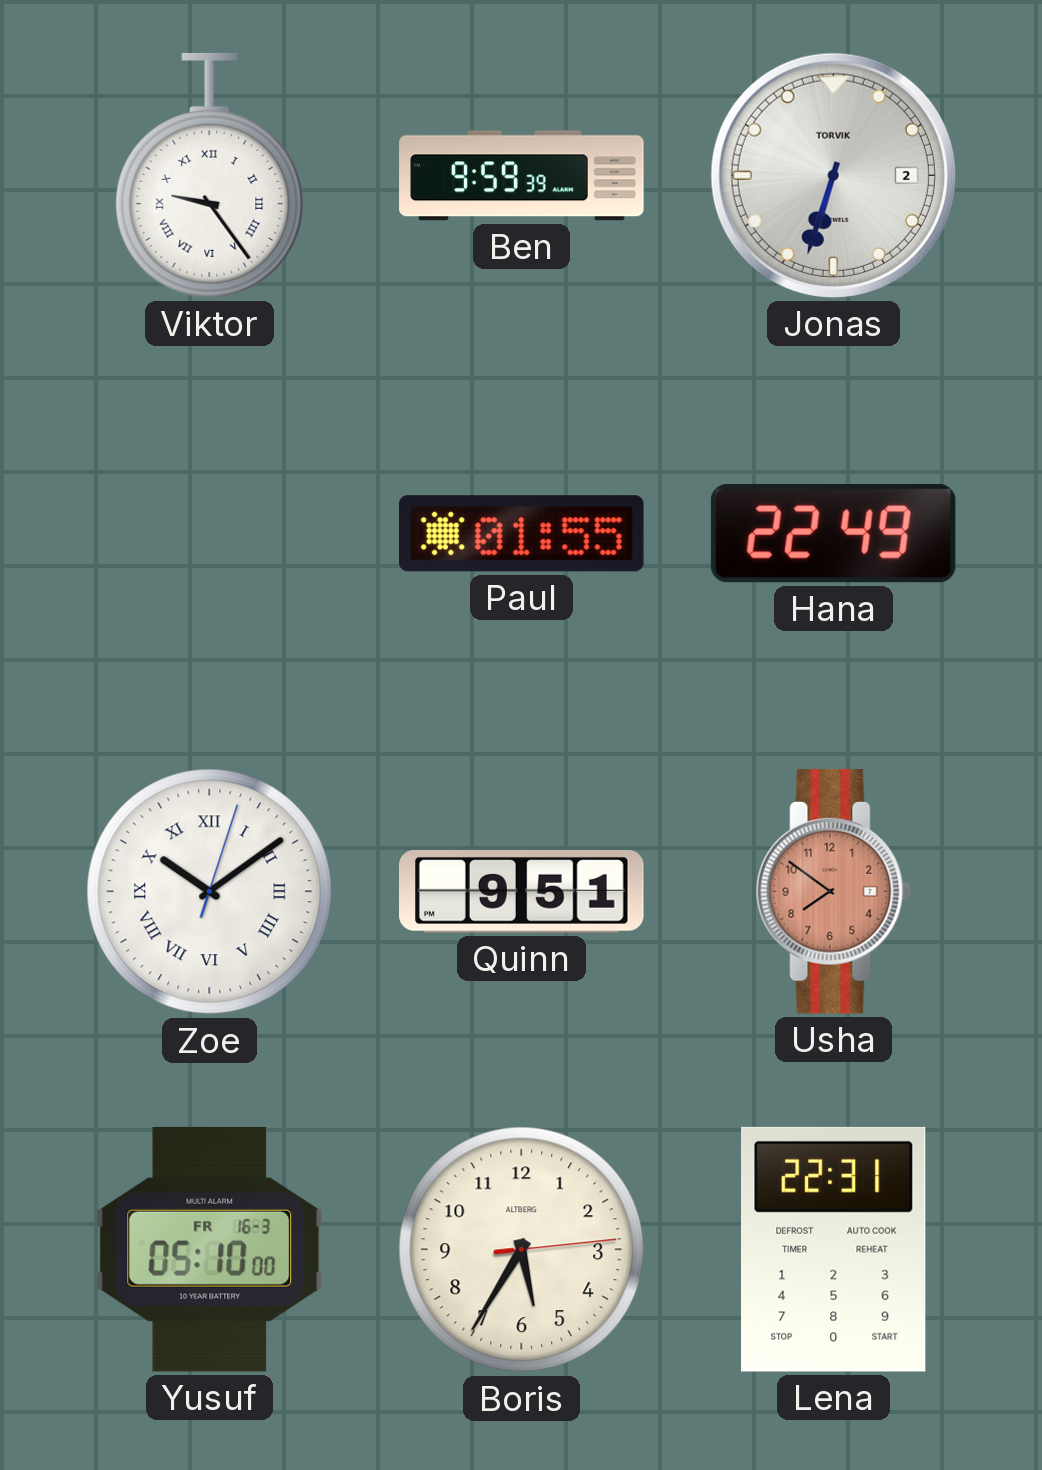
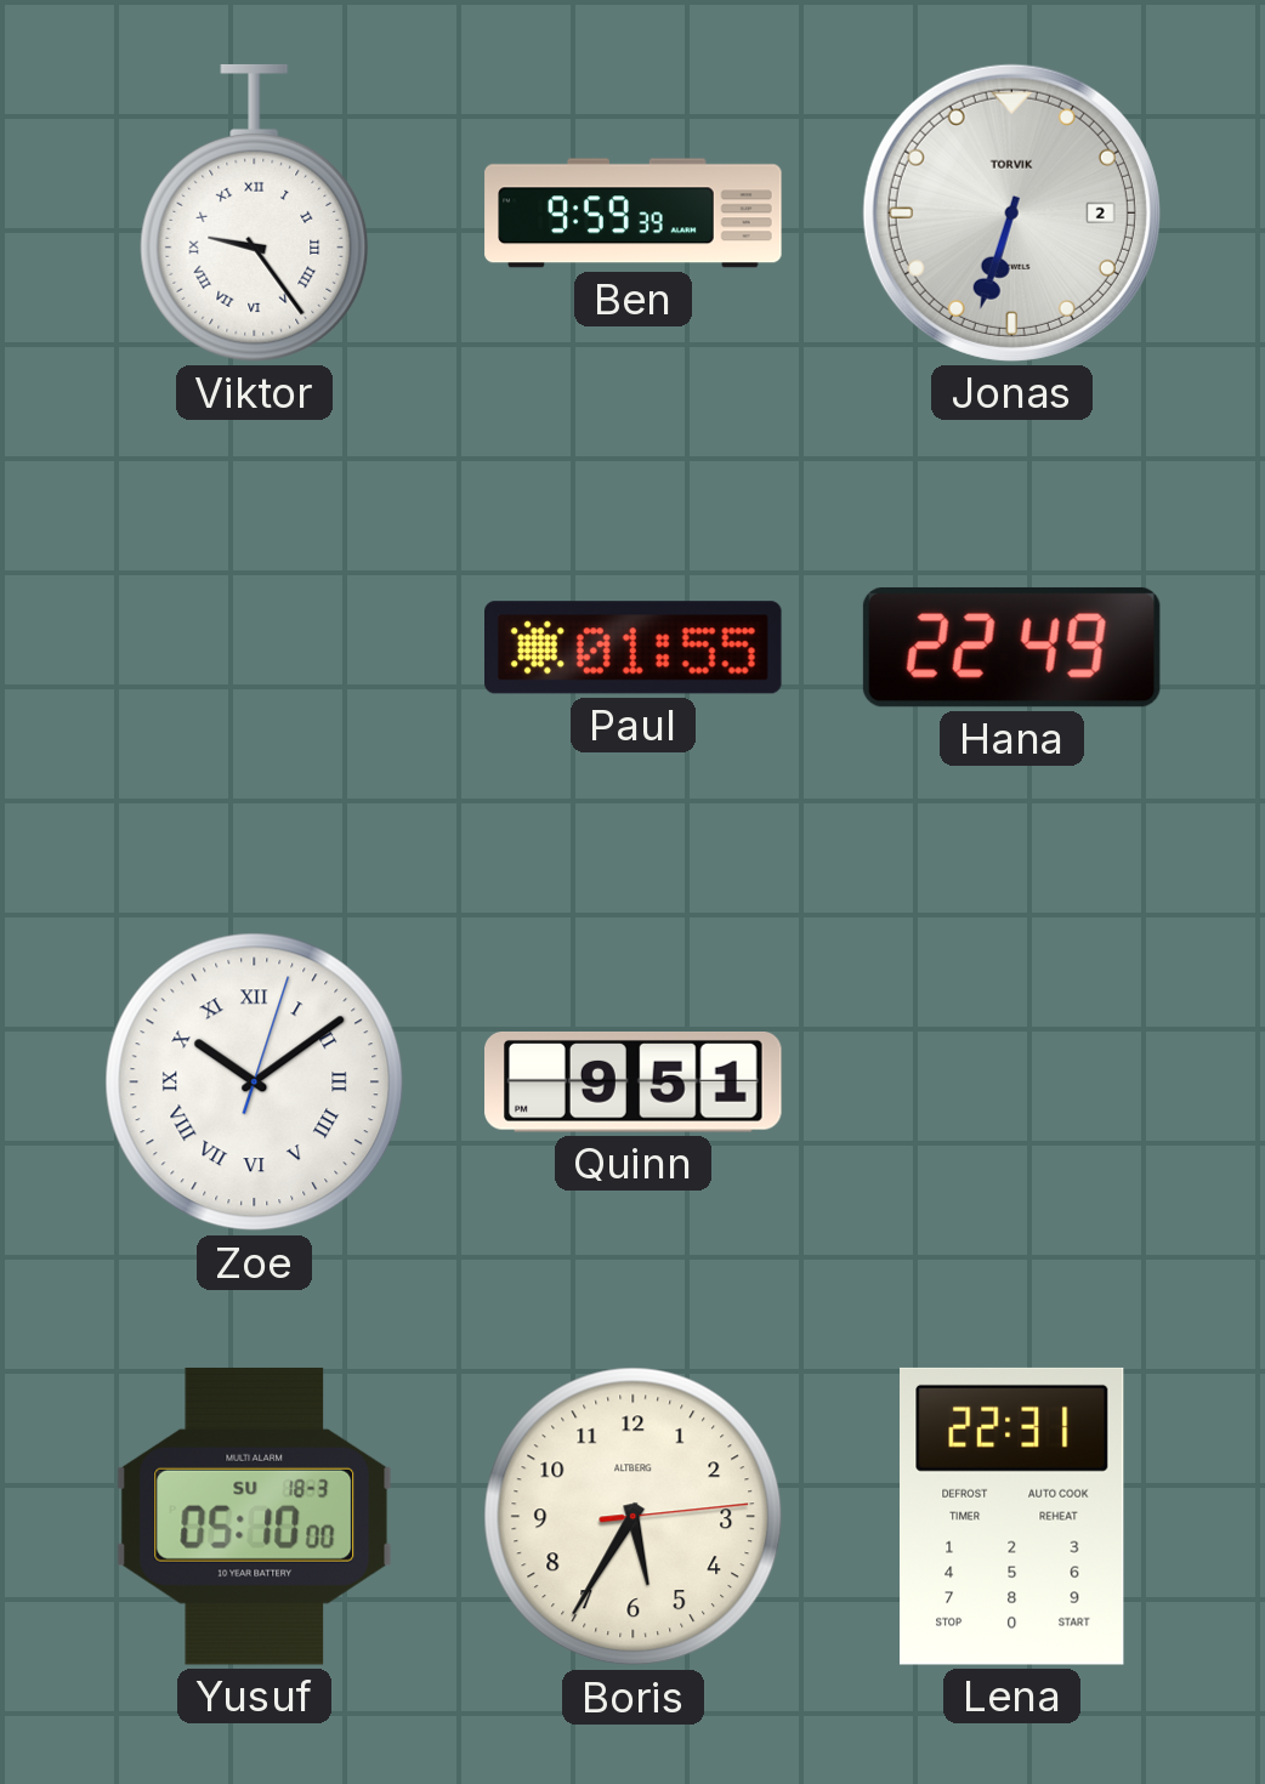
Usha: 7:51 -> none
Yusuf date: FR 16-3 -> SU 18-3
